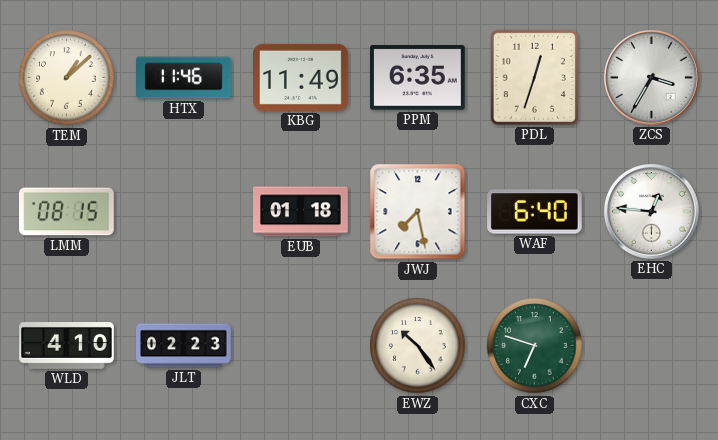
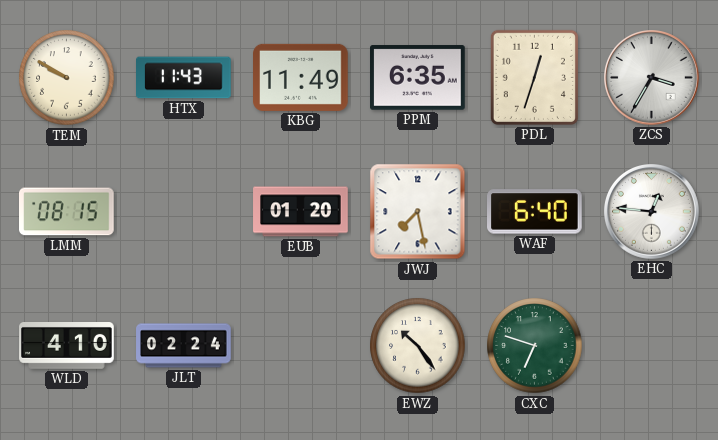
TEM: 1:08 -> 9:50
HTX: 11:46 -> 11:43
EUB: 01:18 -> 01:20
JLT: 02:23 -> 02:24
